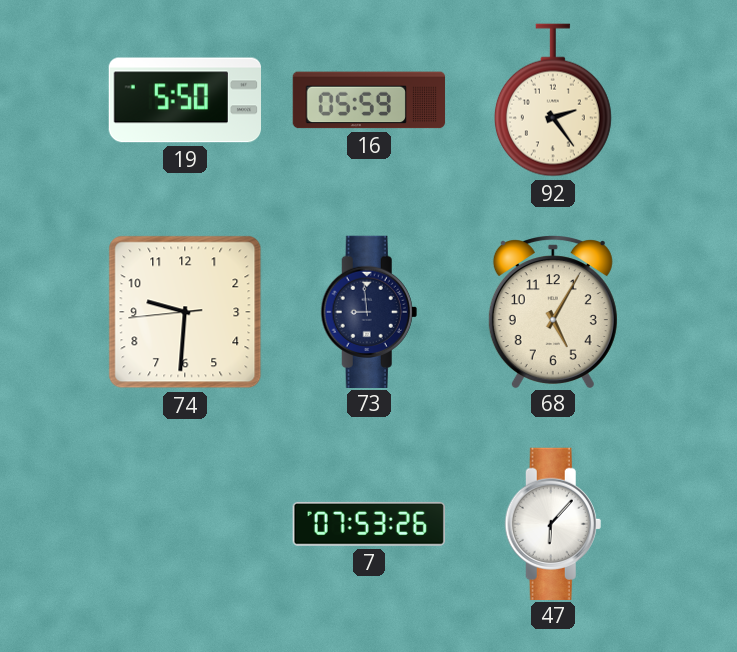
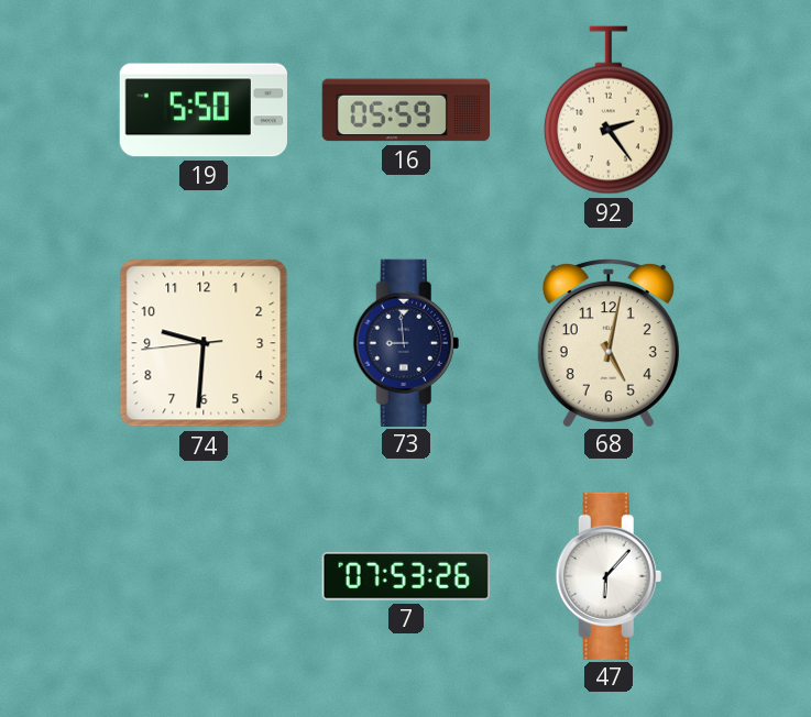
68: 5:05 -> 5:02
